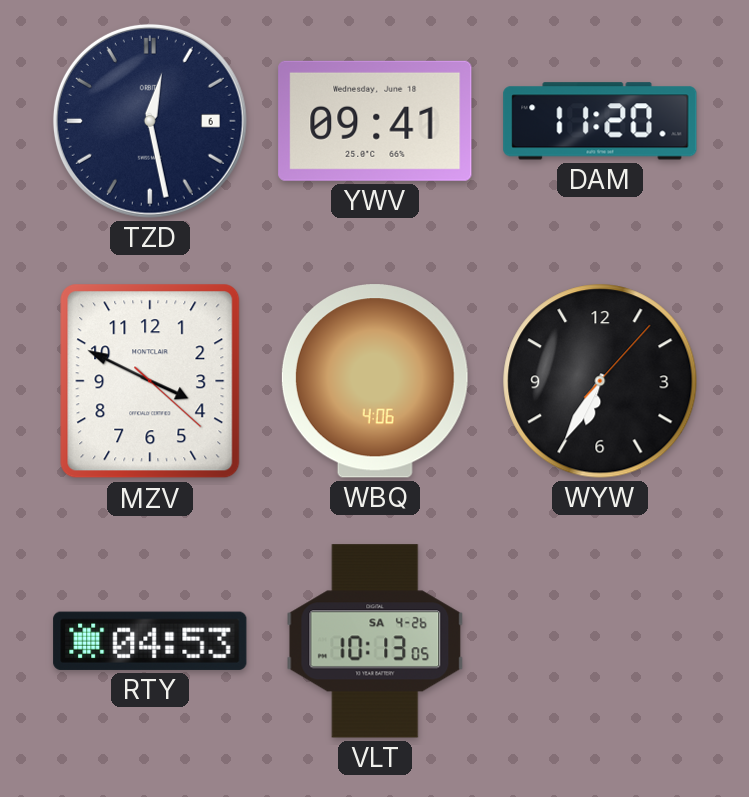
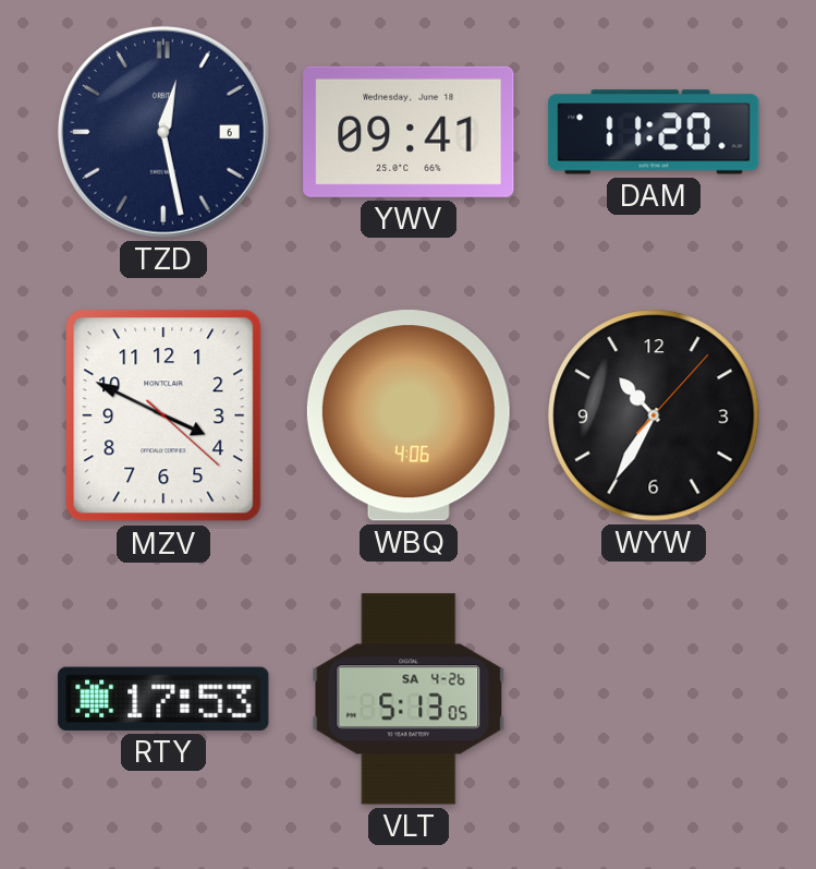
WYW: 6:35 -> 10:35
RTY: 04:53 -> 17:53
VLT: 10:13 -> 5:13
